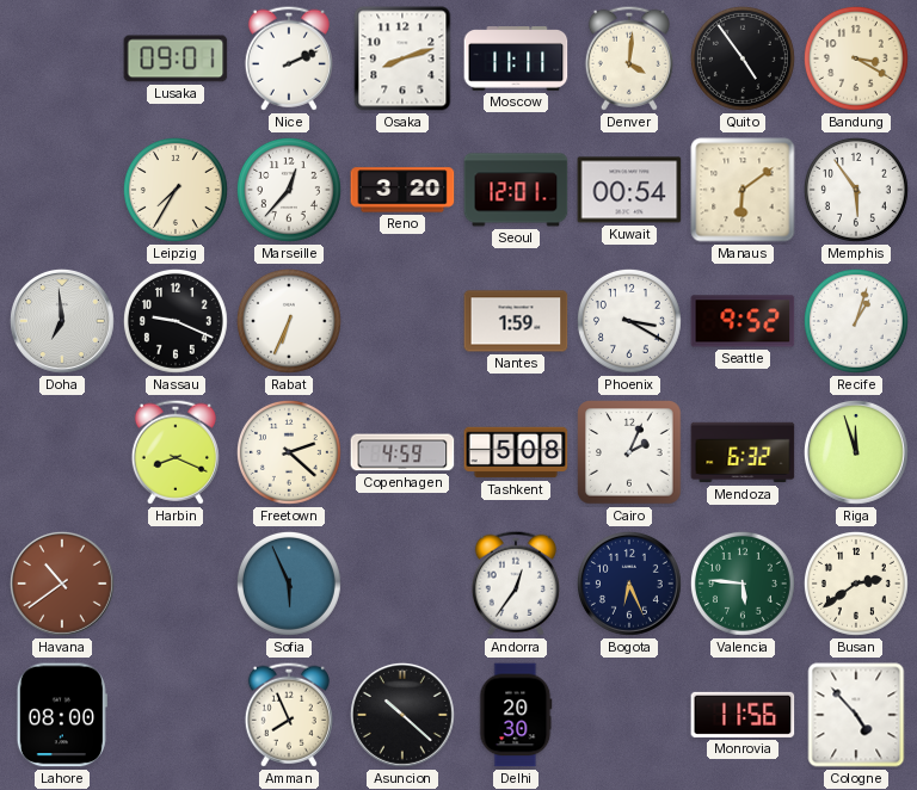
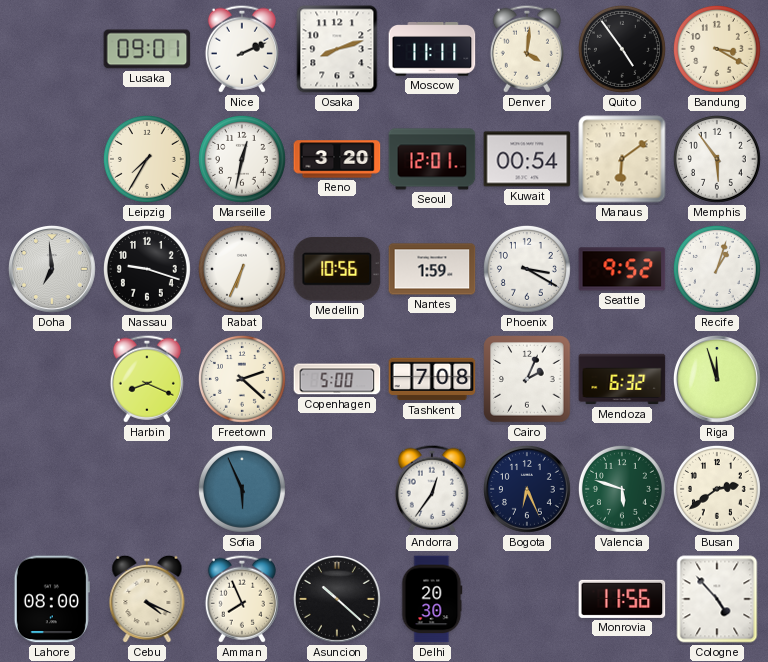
Marseille: 12:37 -> 12:32
Nassau: 9:19 -> 9:18
Medellin: none -> 10:56
Copenhagen: 4:59 -> 5:00
Tashkent: 5:08 -> 7:08
Havana: 10:39 -> none
Valencia: 5:46 -> 5:48
Cebu: none -> 4:19
